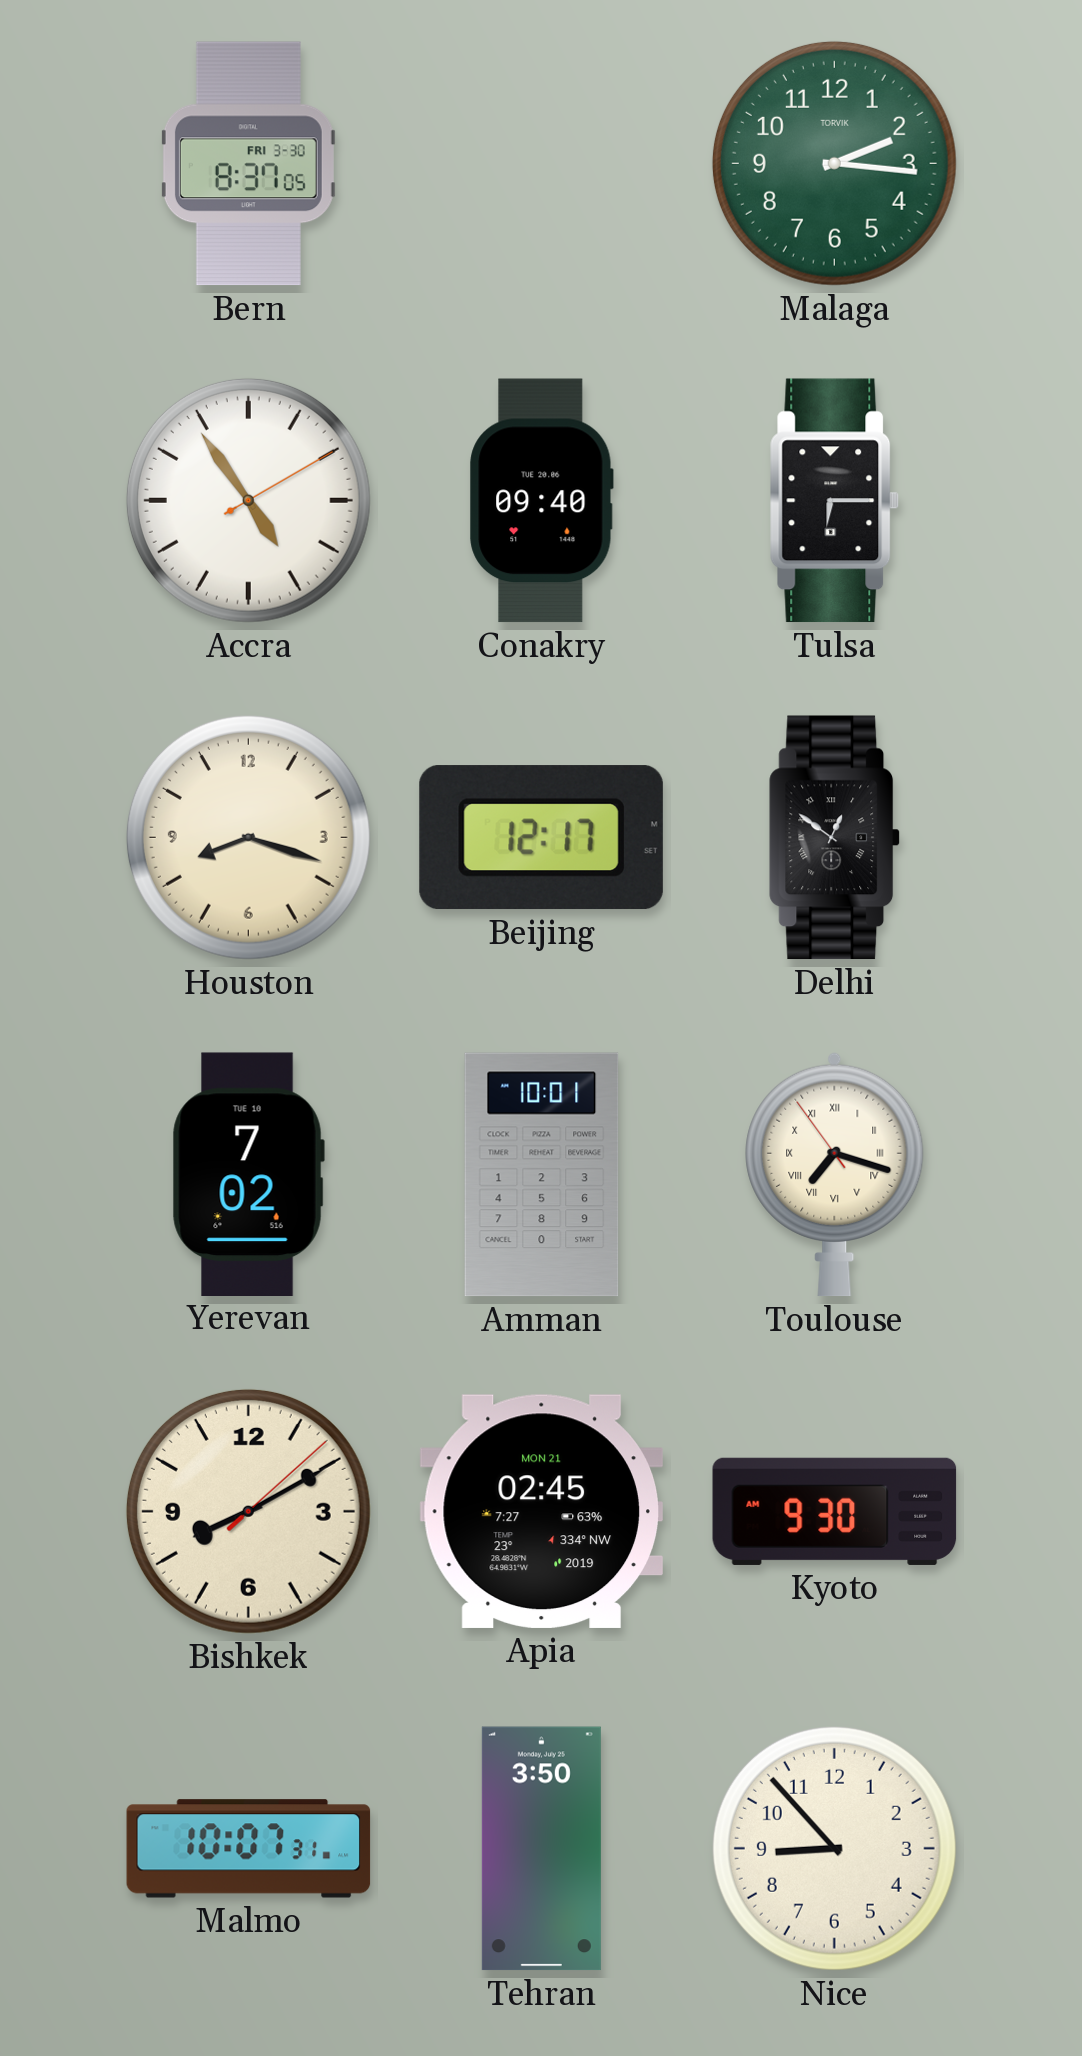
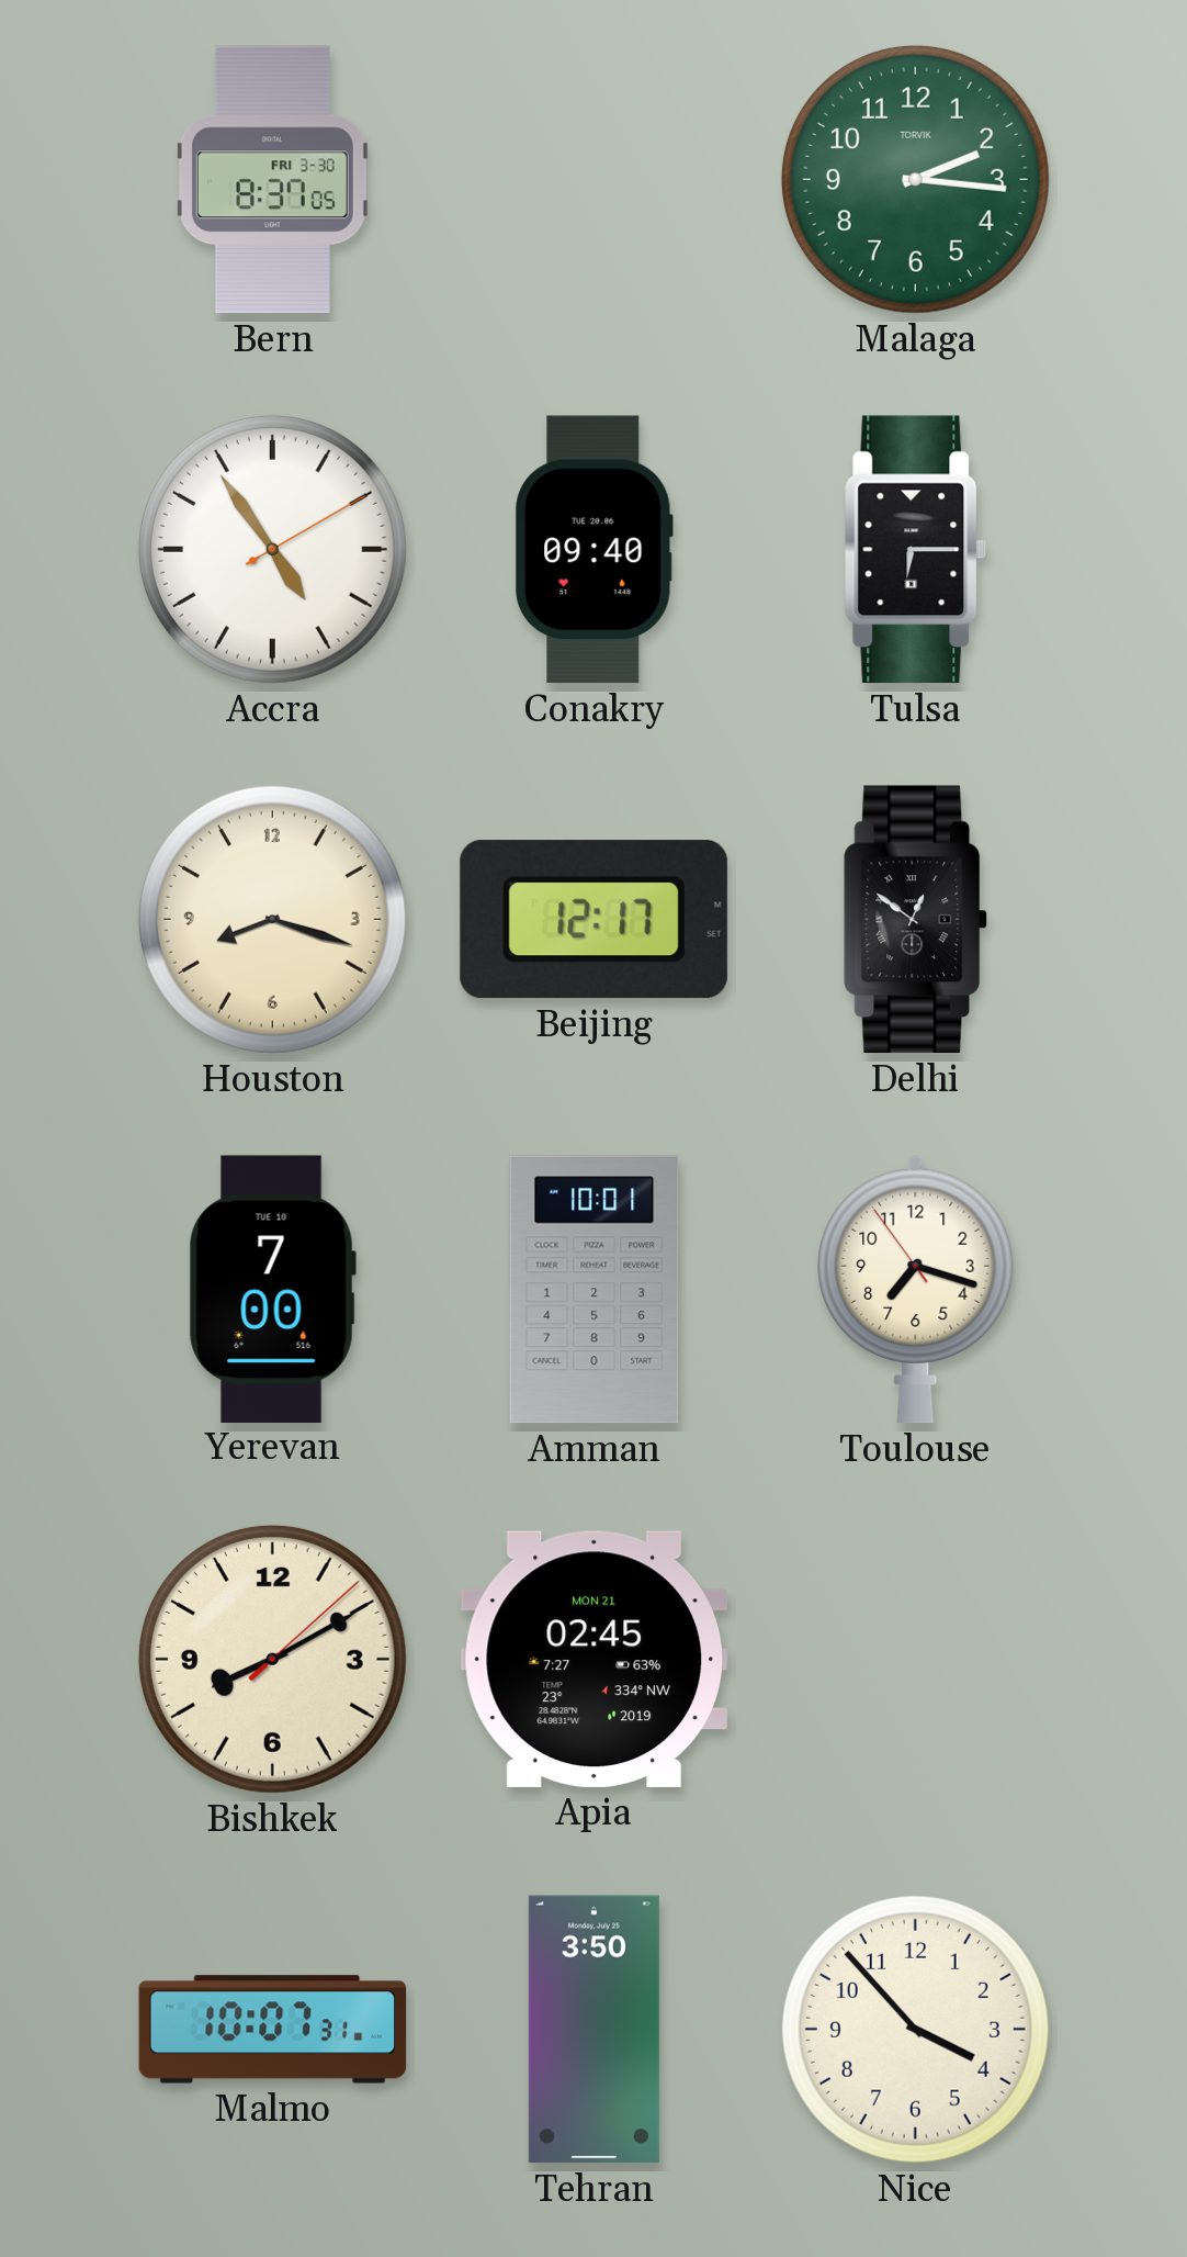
Yerevan: 7:02 -> 7:00
Toulouse numerals: Roman -> Arabic
Kyoto: 9:30 -> none
Nice: 8:53 -> 3:53
